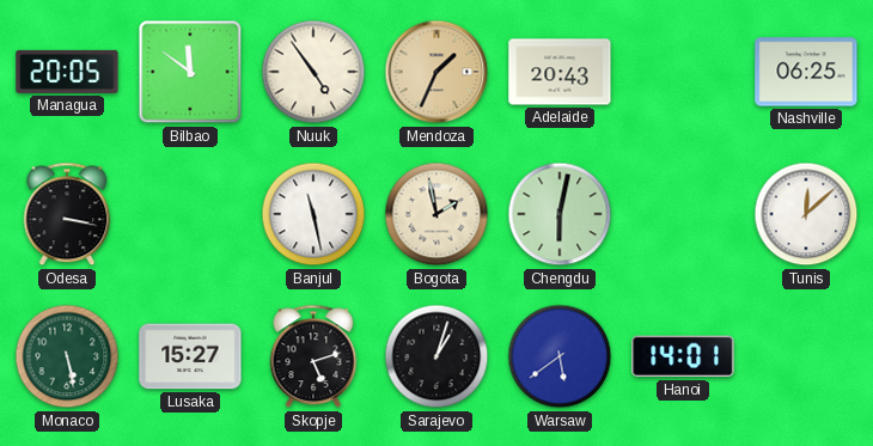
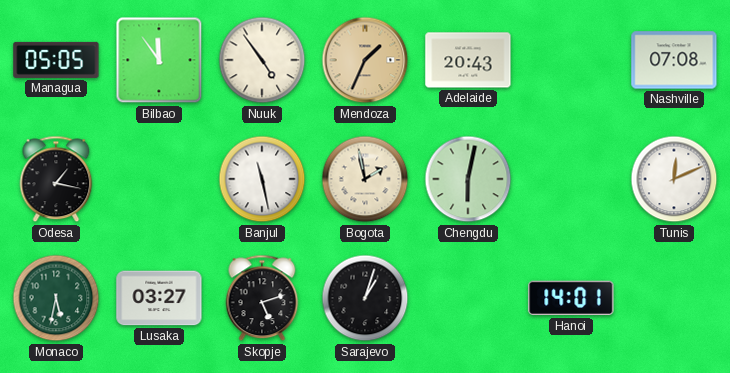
Managua: 20:05 -> 05:05
Bilbao: 11:51 -> 11:54
Nashville: 06:25 -> 07:08
Odesa: 3:17 -> 1:17
Tunis: 12:08 -> 12:11
Monaco: 5:28 -> 5:32
Lusaka: 15:27 -> 03:27
Warsaw: 5:39 -> none
